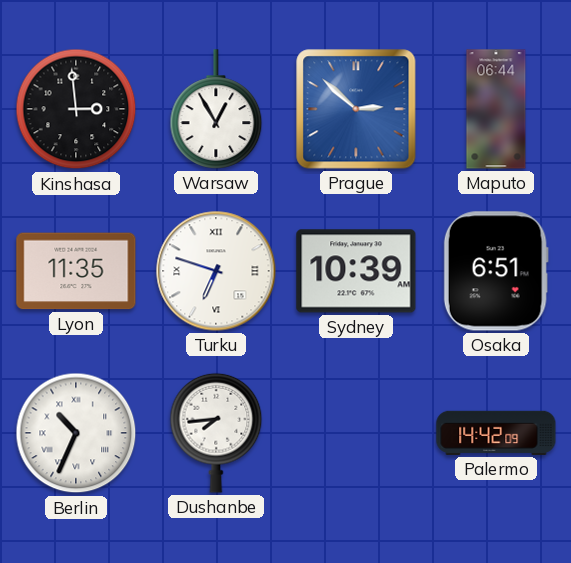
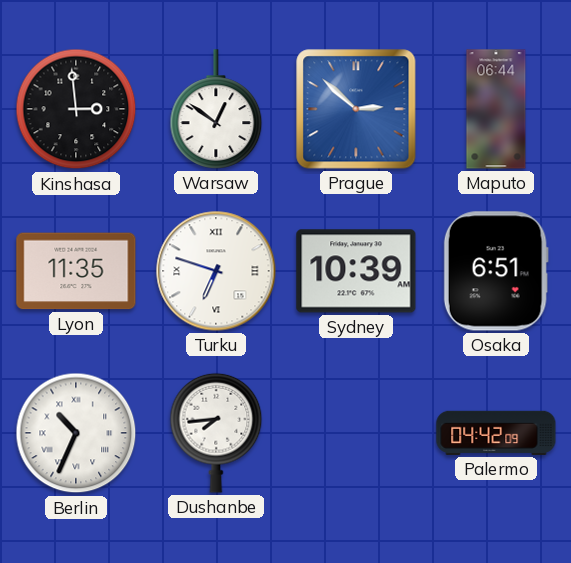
Warsaw: 12:55 -> 12:51
Palermo: 14:42 -> 04:42
